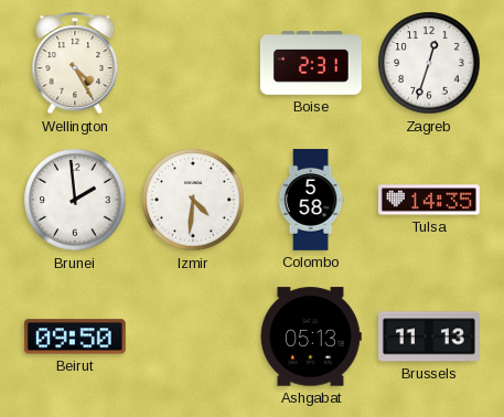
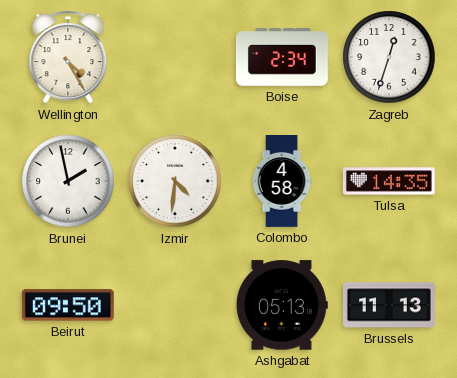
Boise: 2:31 -> 2:34
Brunei: 1:59 -> 1:58
Colombo: 5:58 -> 4:58
